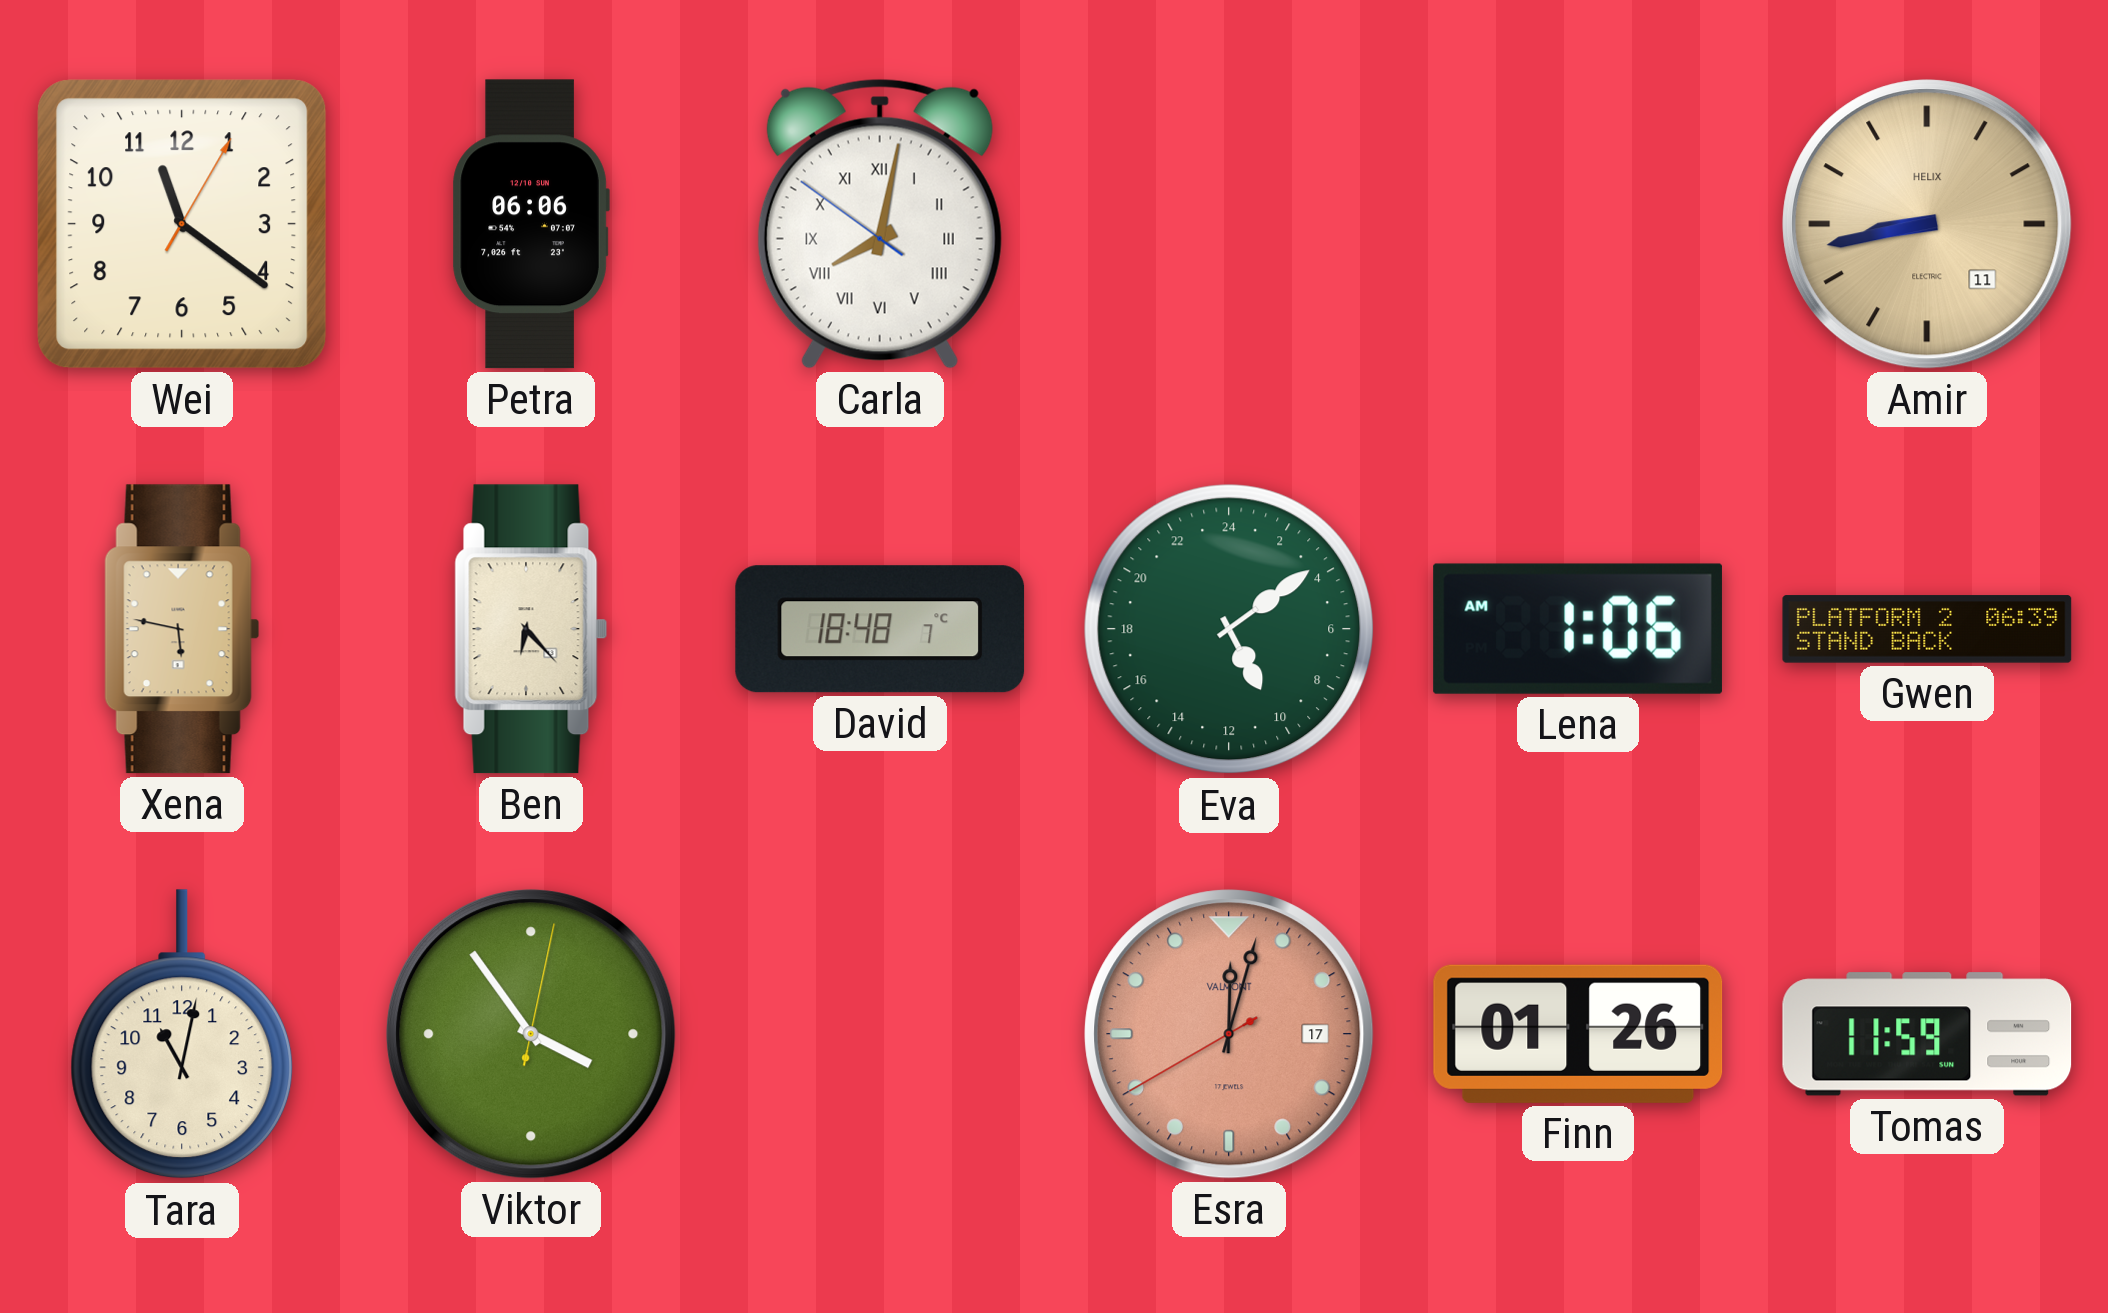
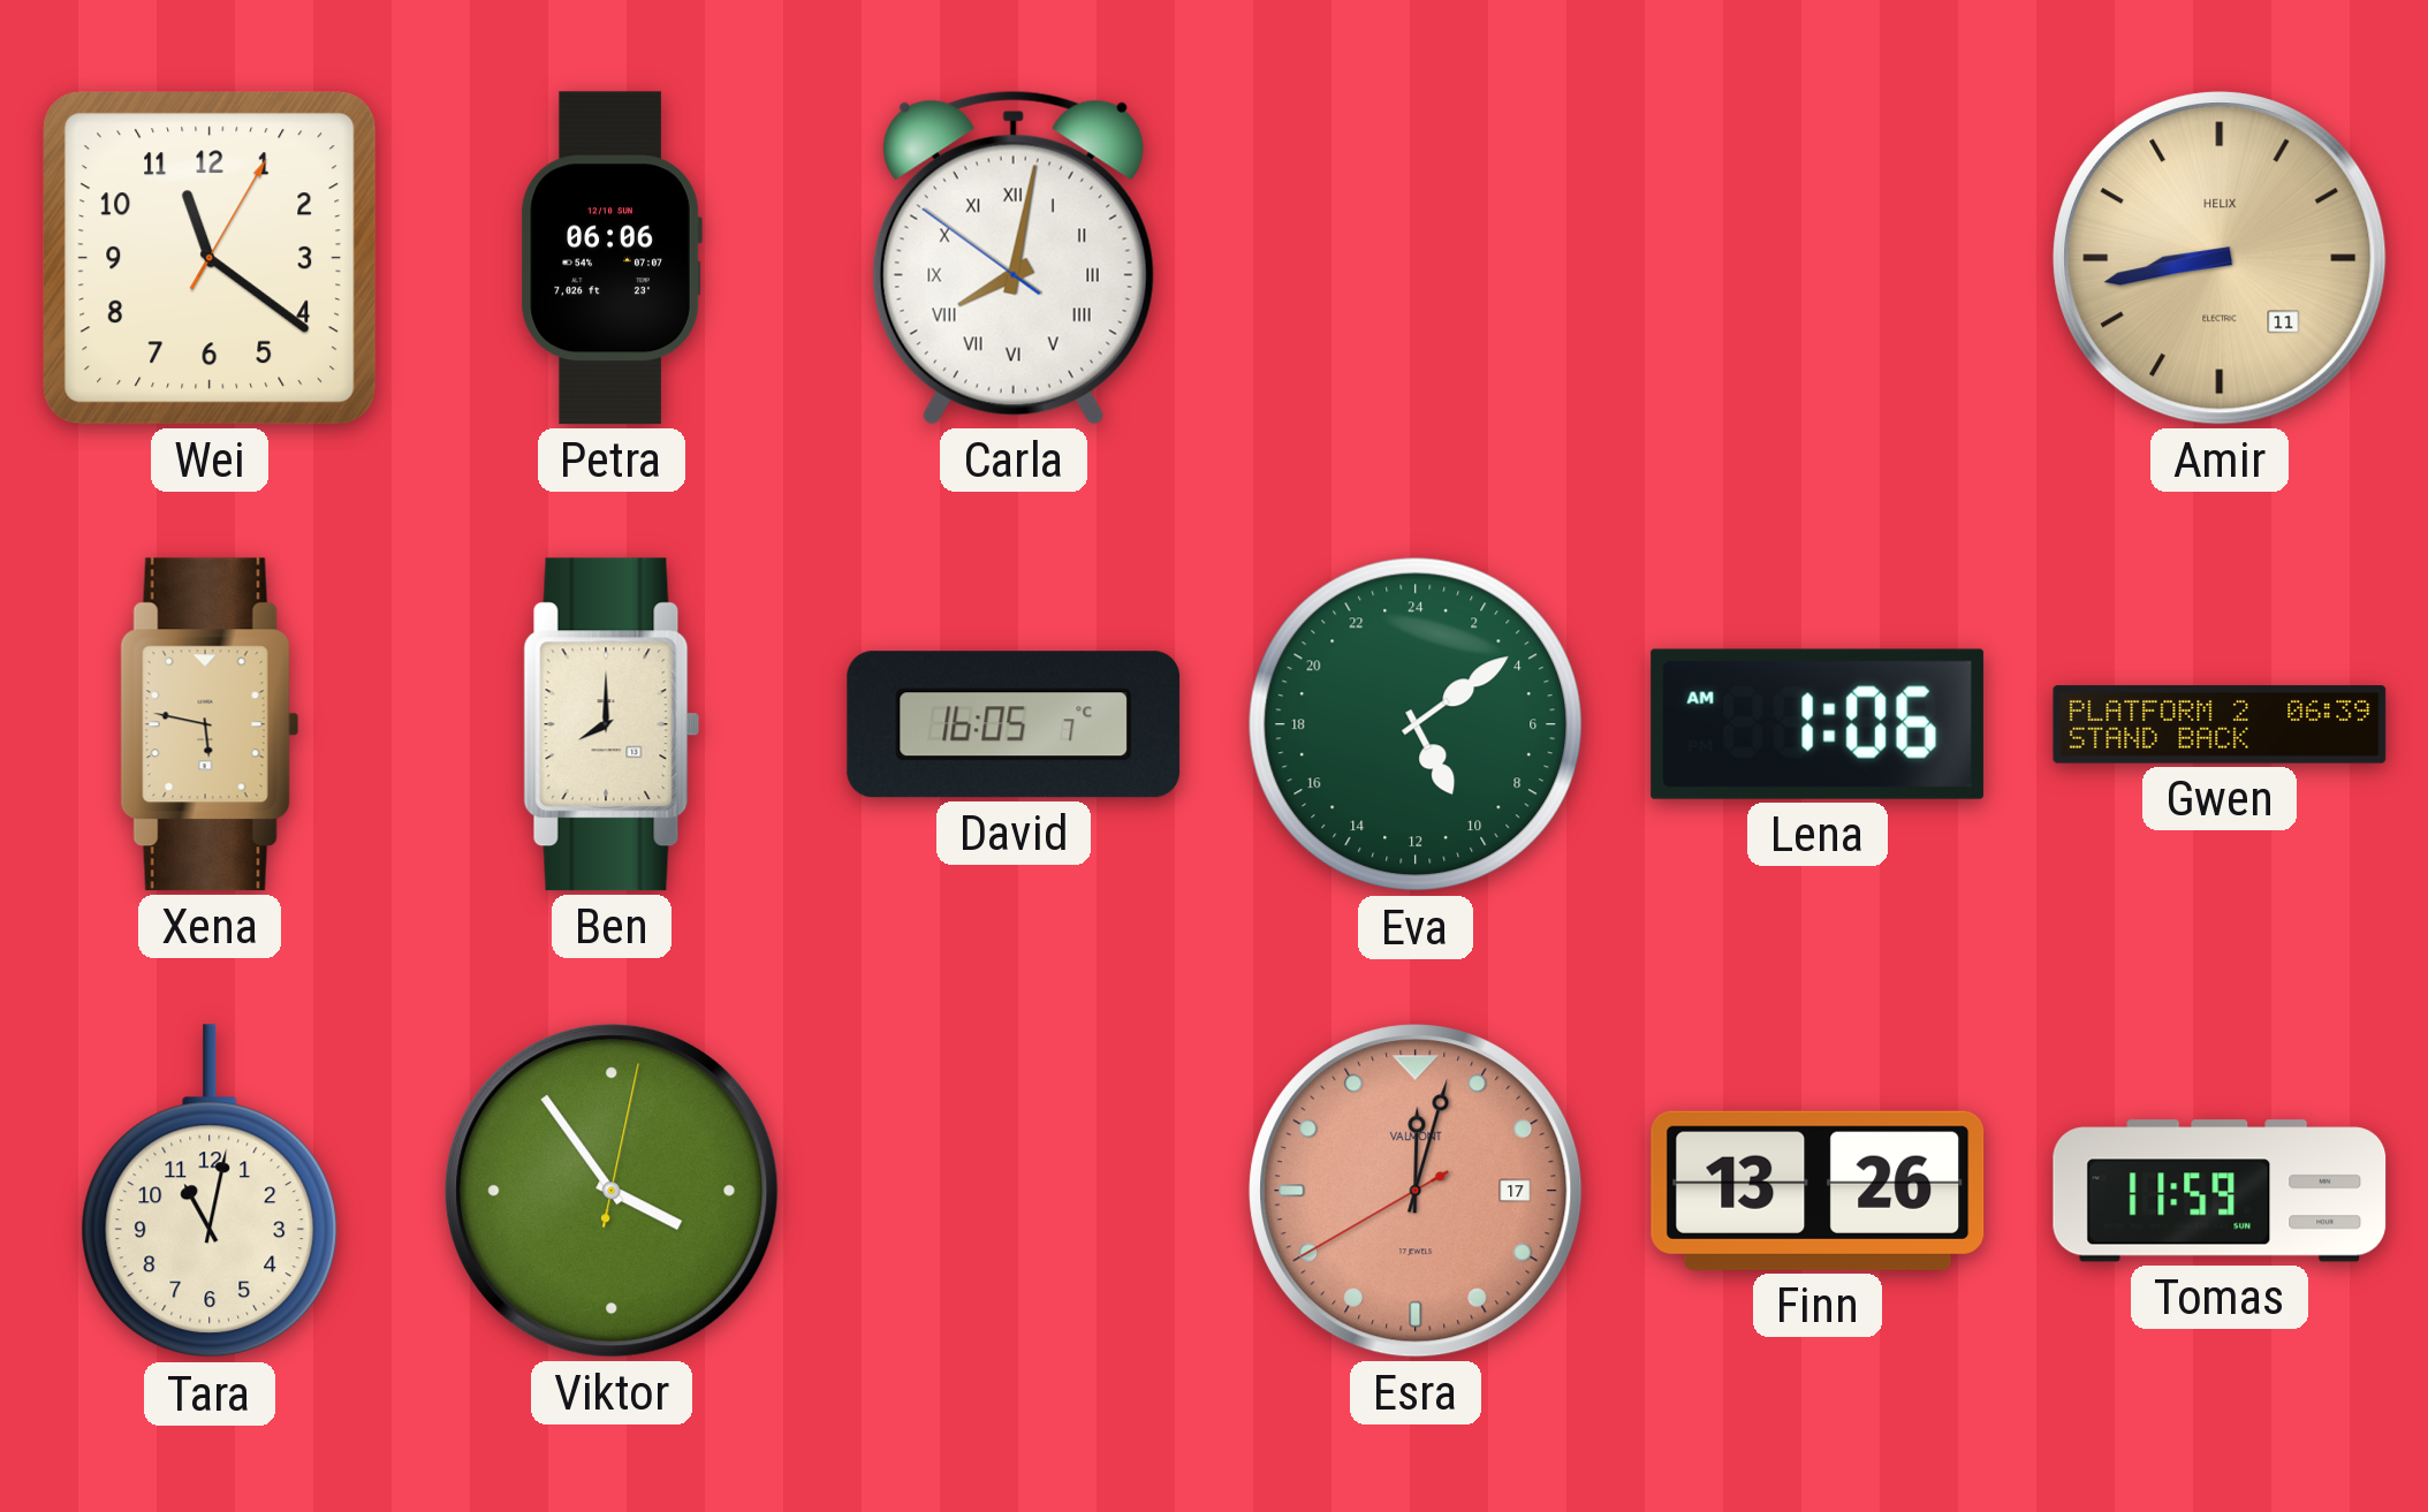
Ben: 6:23 -> 8:00
David: 18:48 -> 16:05
Finn: 01:26 -> 13:26
